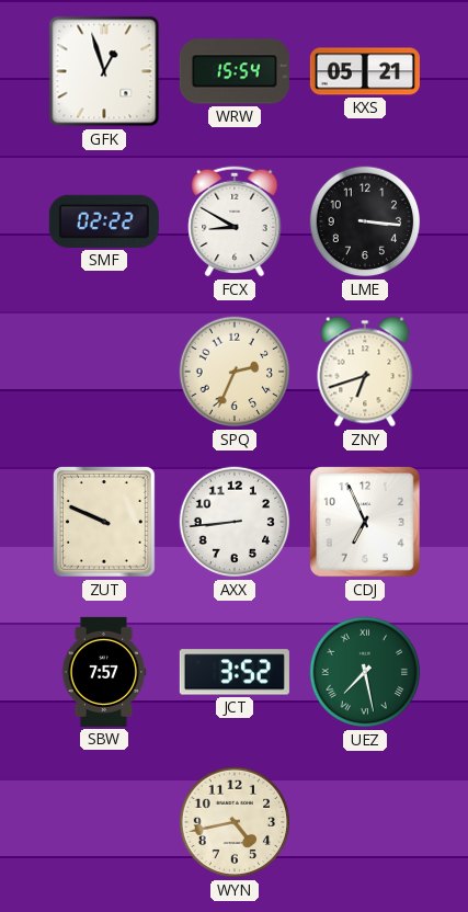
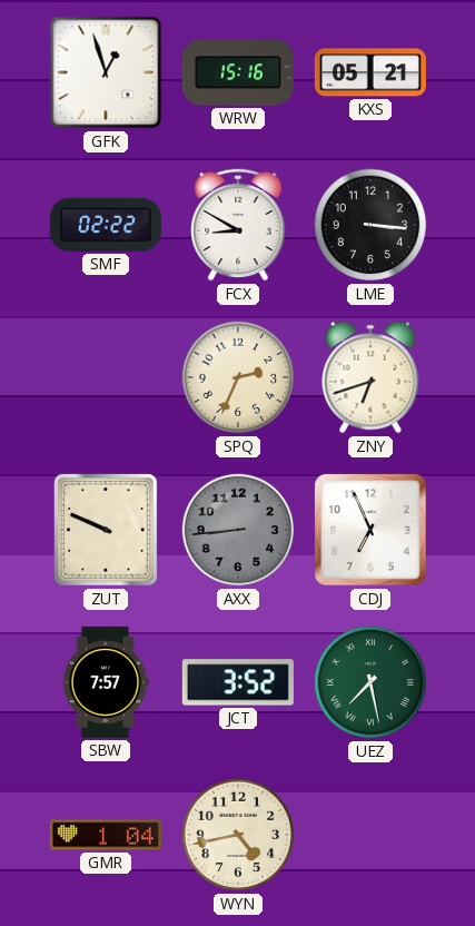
WRW: 15:54 -> 15:16
AXX dial: white -> grey
GMR: none -> 1:04
